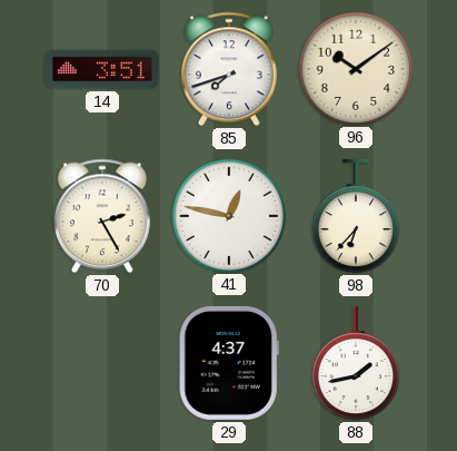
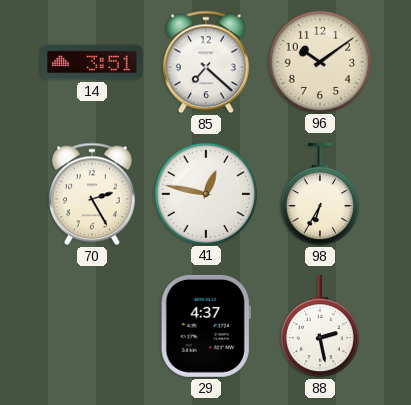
85: 7:42 -> 7:22
98: 6:37 -> 6:35
88: 1:43 -> 2:28
